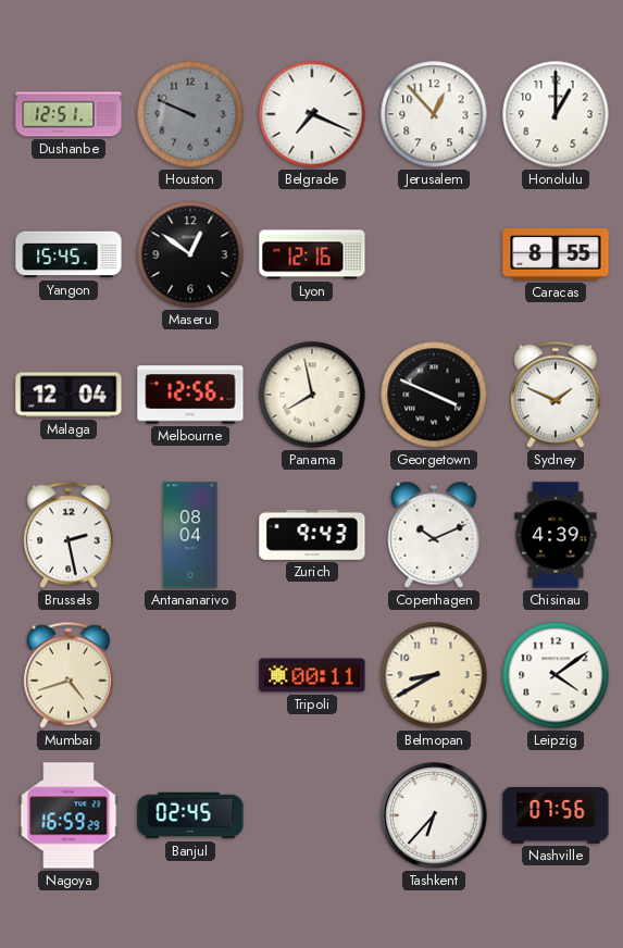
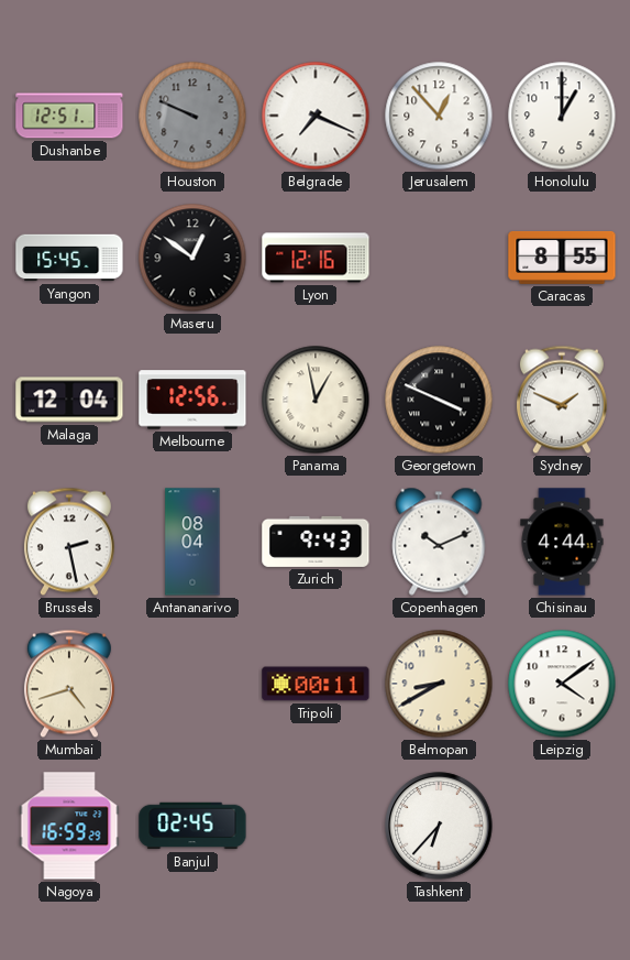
Panama: 7:58 -> 12:58
Chisinau: 4:39 -> 4:44
Nashville: 07:56 -> none
